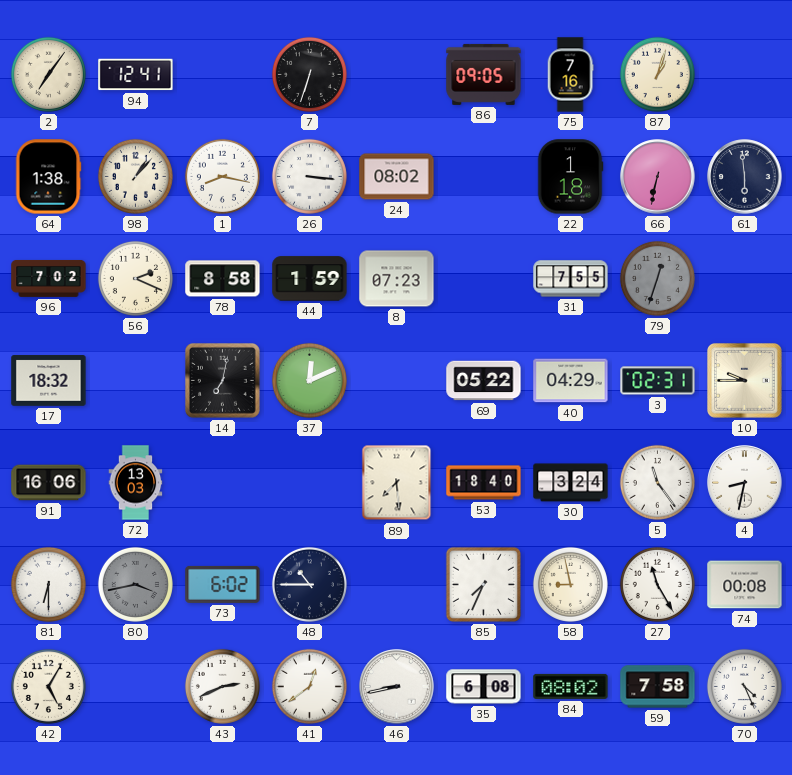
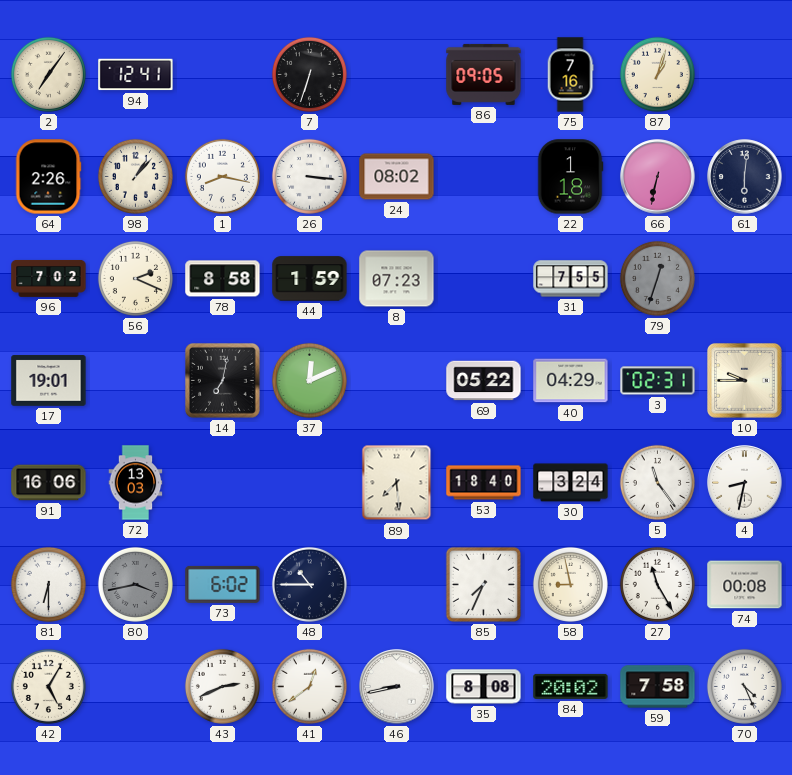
64: 1:38 -> 2:26
61: 5:59 -> 6:01
17: 18:32 -> 19:01
35: 6:08 -> 8:08
84: 08:02 -> 20:02
